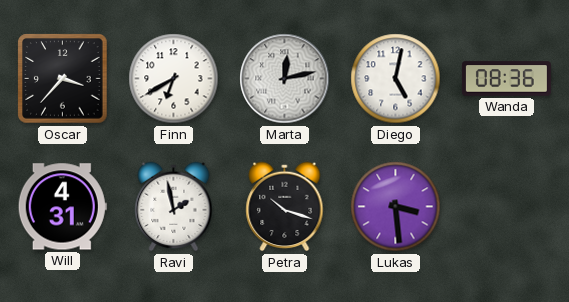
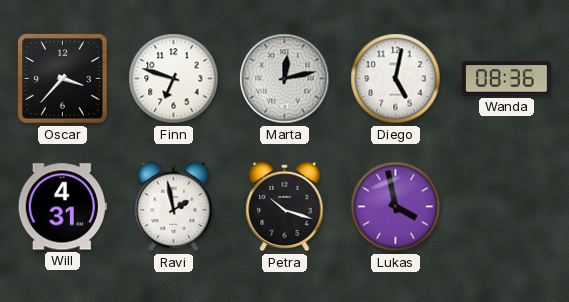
Finn: 6:40 -> 6:48
Lukas: 3:29 -> 3:58
